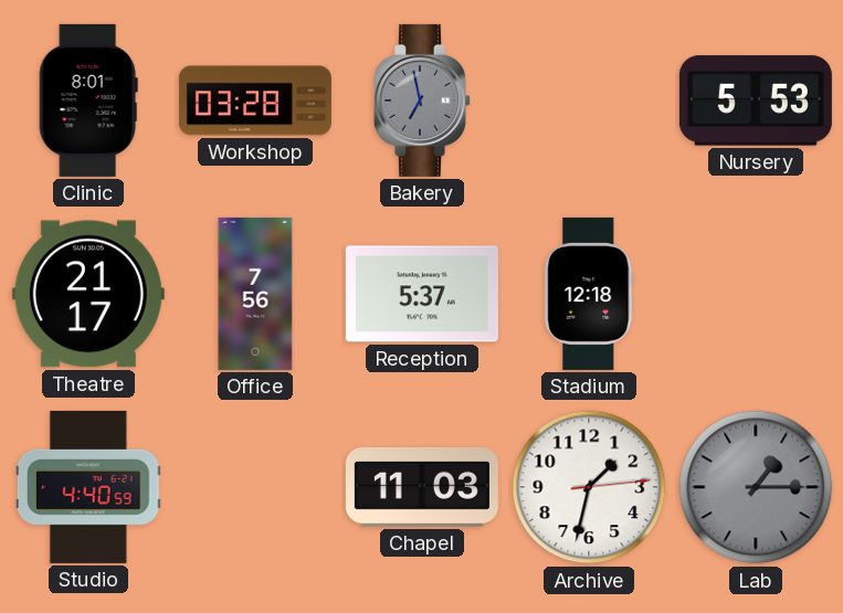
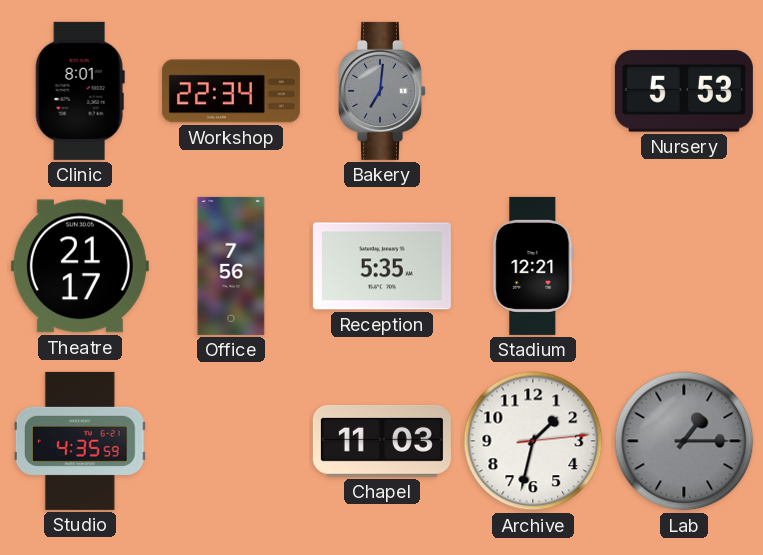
Workshop: 03:28 -> 22:34
Bakery: 6:58 -> 7:01
Reception: 5:37 -> 5:35
Stadium: 12:18 -> 12:21
Studio: 4:40 -> 4:35
